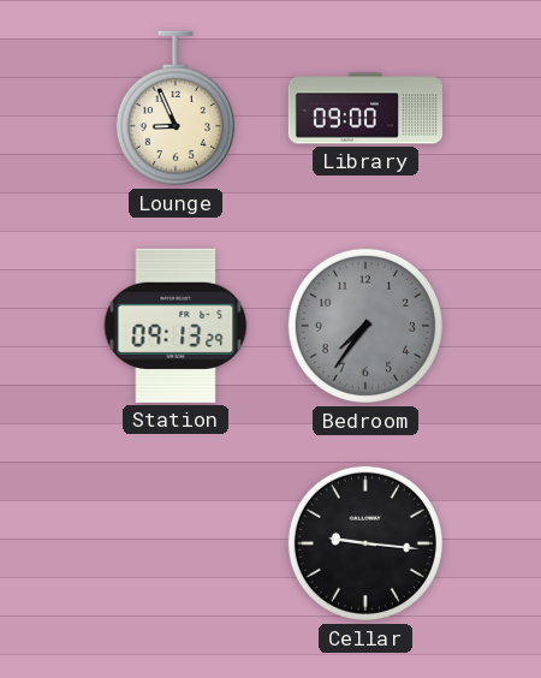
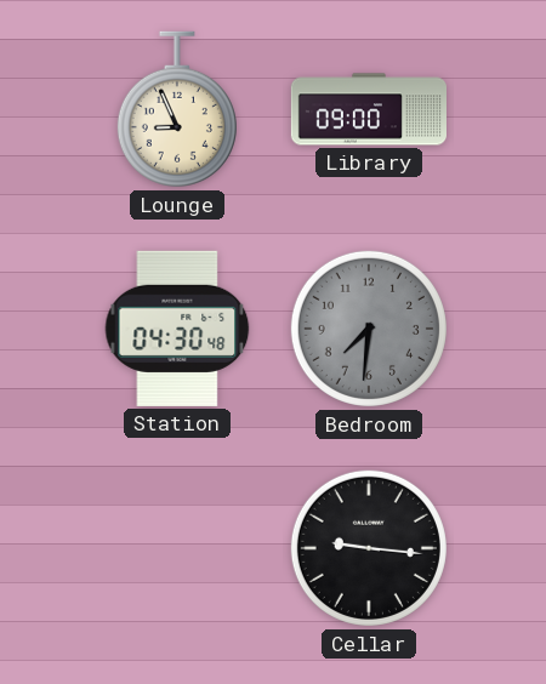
Station: 09:13 -> 04:30
Bedroom: 7:36 -> 7:31
